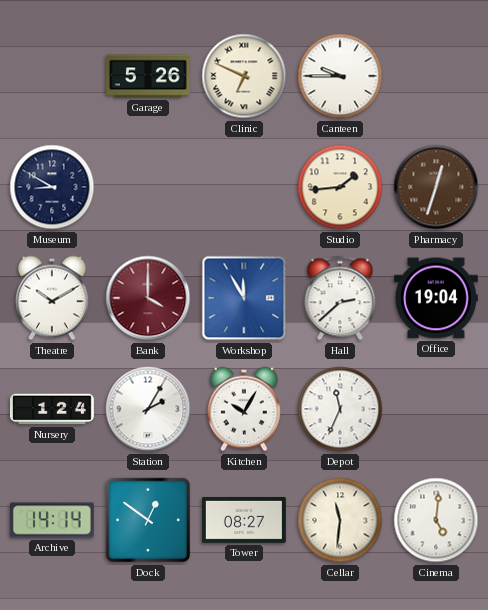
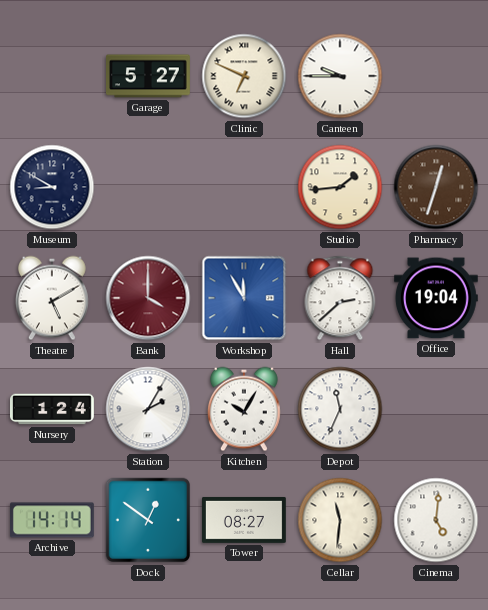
Garage: 5:26 -> 5:27
Theatre: 10:10 -> 5:10
